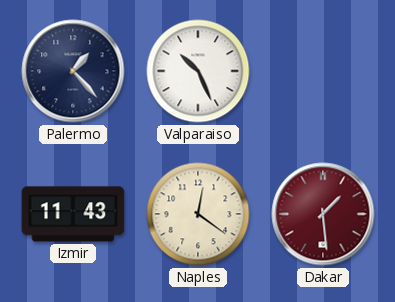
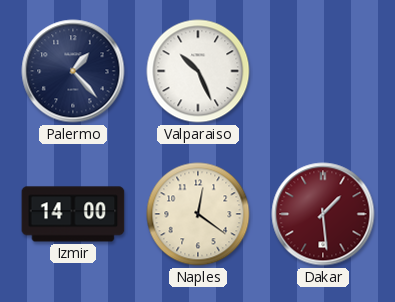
Izmir: 11:43 -> 14:00
